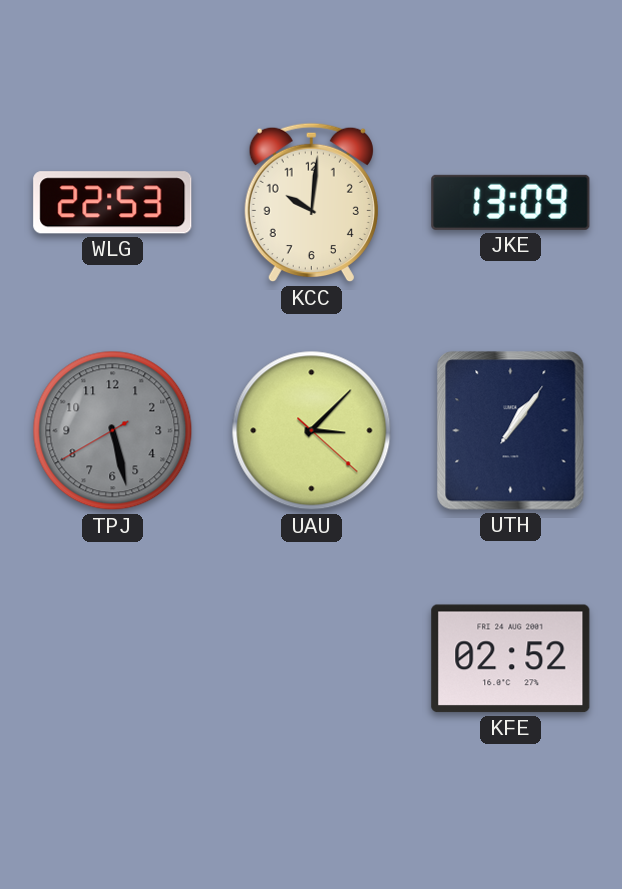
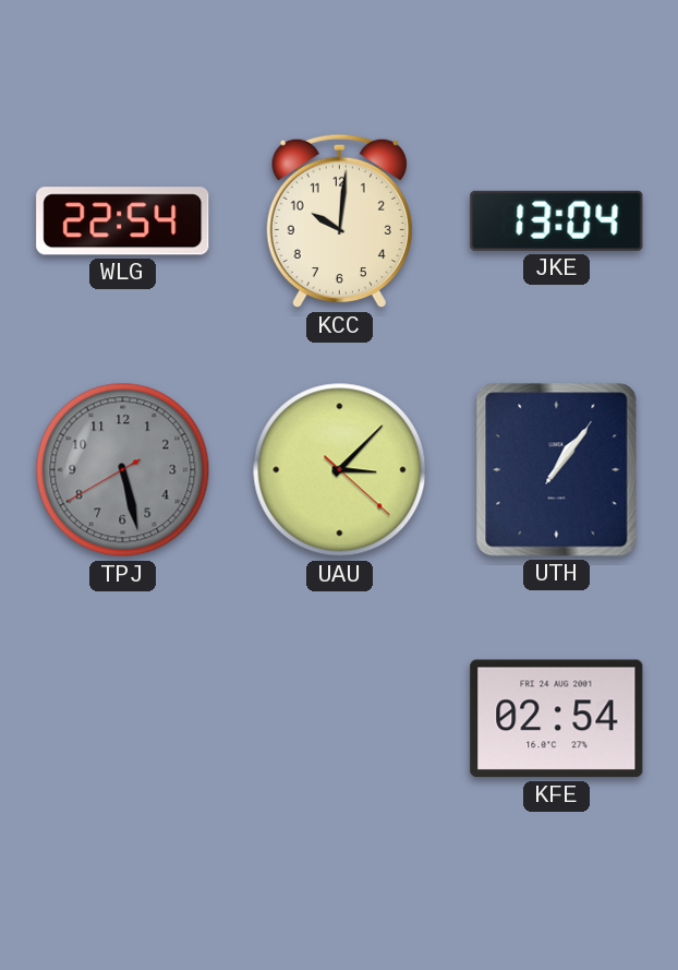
WLG: 22:53 -> 22:54
JKE: 13:09 -> 13:04
KFE: 02:52 -> 02:54
